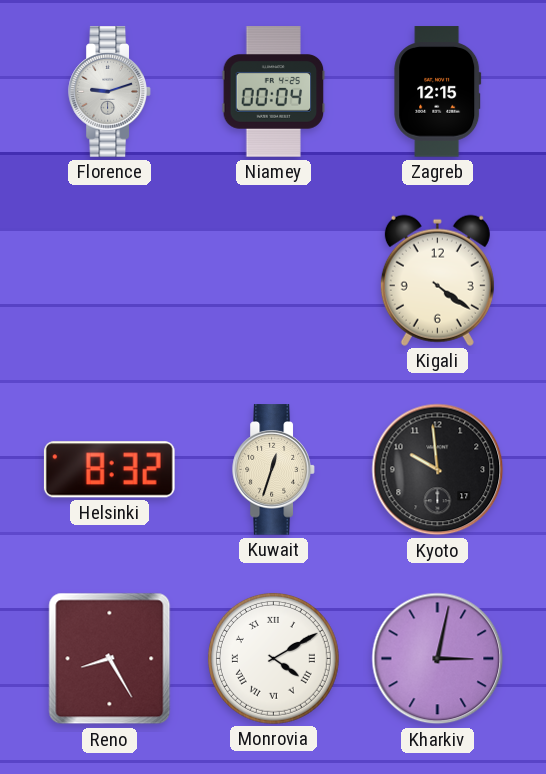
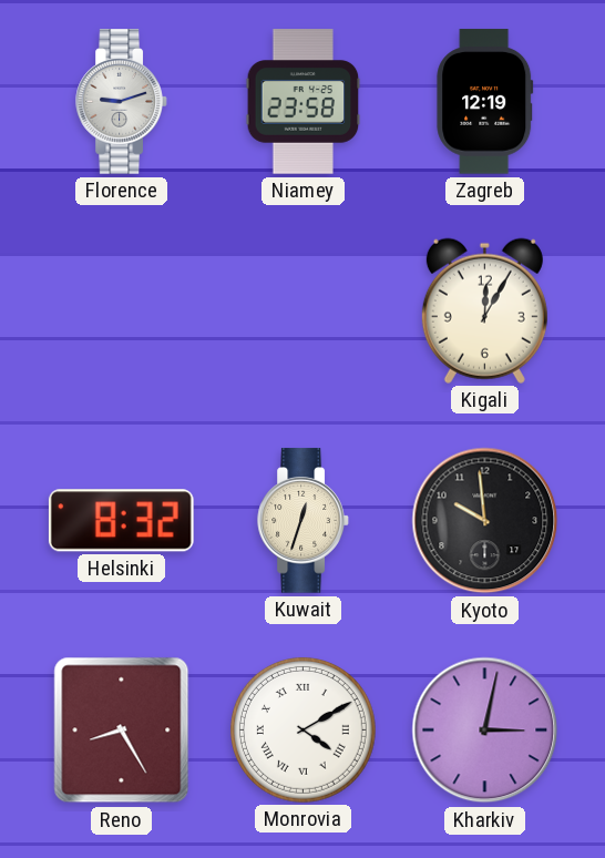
Niamey: 00:04 -> 23:58
Zagreb: 12:15 -> 12:19
Kigali: 4:21 -> 12:05
